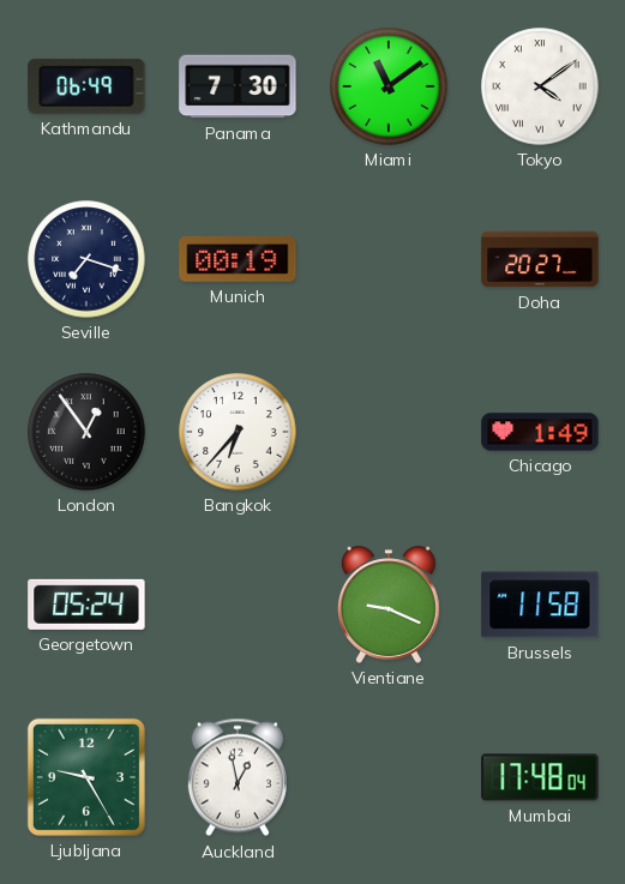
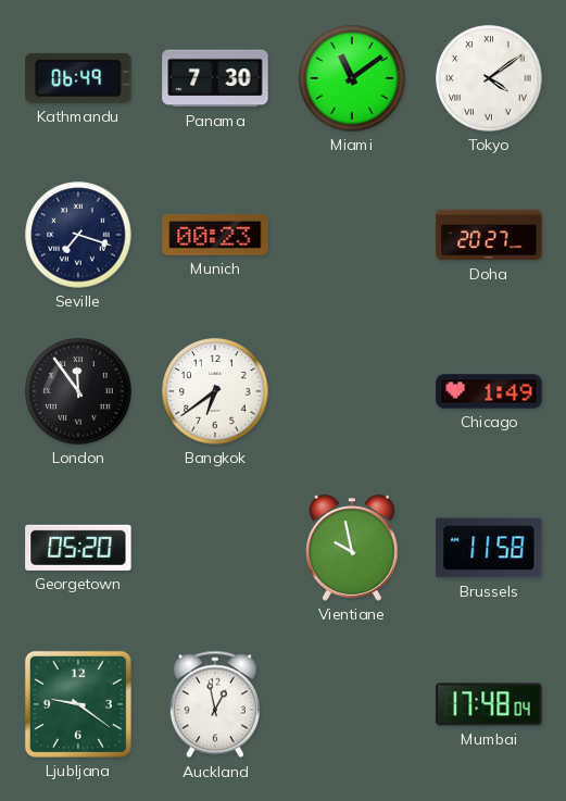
Munich: 00:19 -> 00:23
London: 12:54 -> 11:54
Bangkok: 6:37 -> 6:39
Georgetown: 05:24 -> 05:20
Vientiane: 9:19 -> 9:58
Ljubljana: 9:25 -> 9:21
